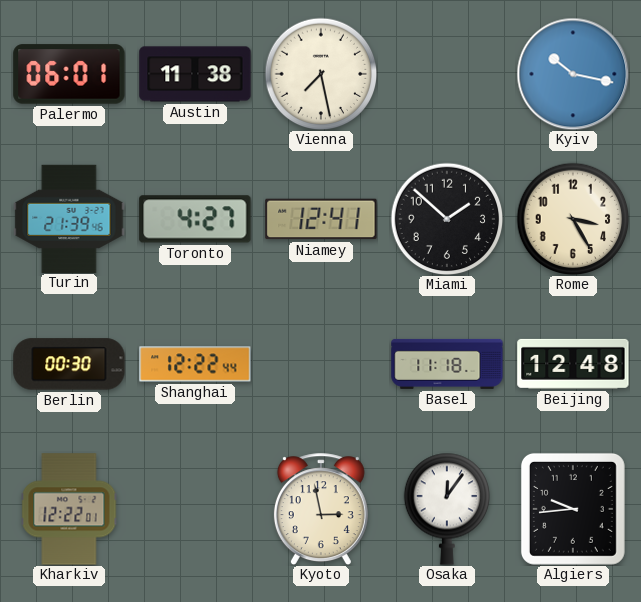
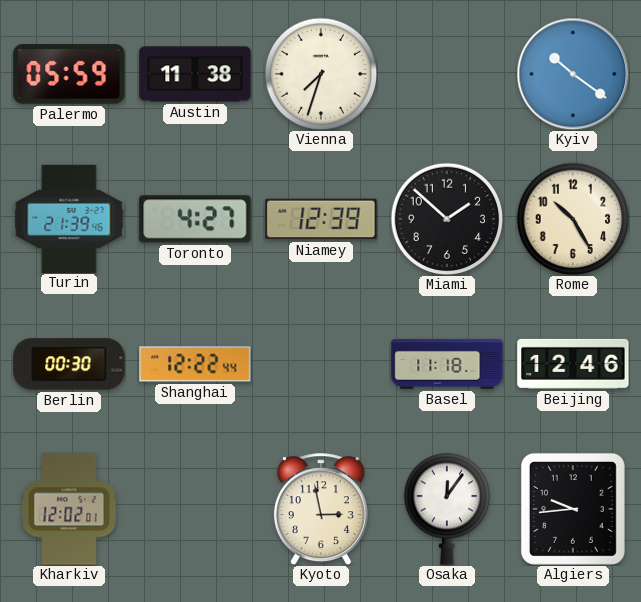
Palermo: 06:01 -> 05:59
Vienna: 7:28 -> 7:33
Kyiv: 10:17 -> 10:21
Niamey: 12:41 -> 12:39
Rome: 3:25 -> 10:25
Beijing: 12:48 -> 12:46
Kharkiv: 12:22 -> 12:02
